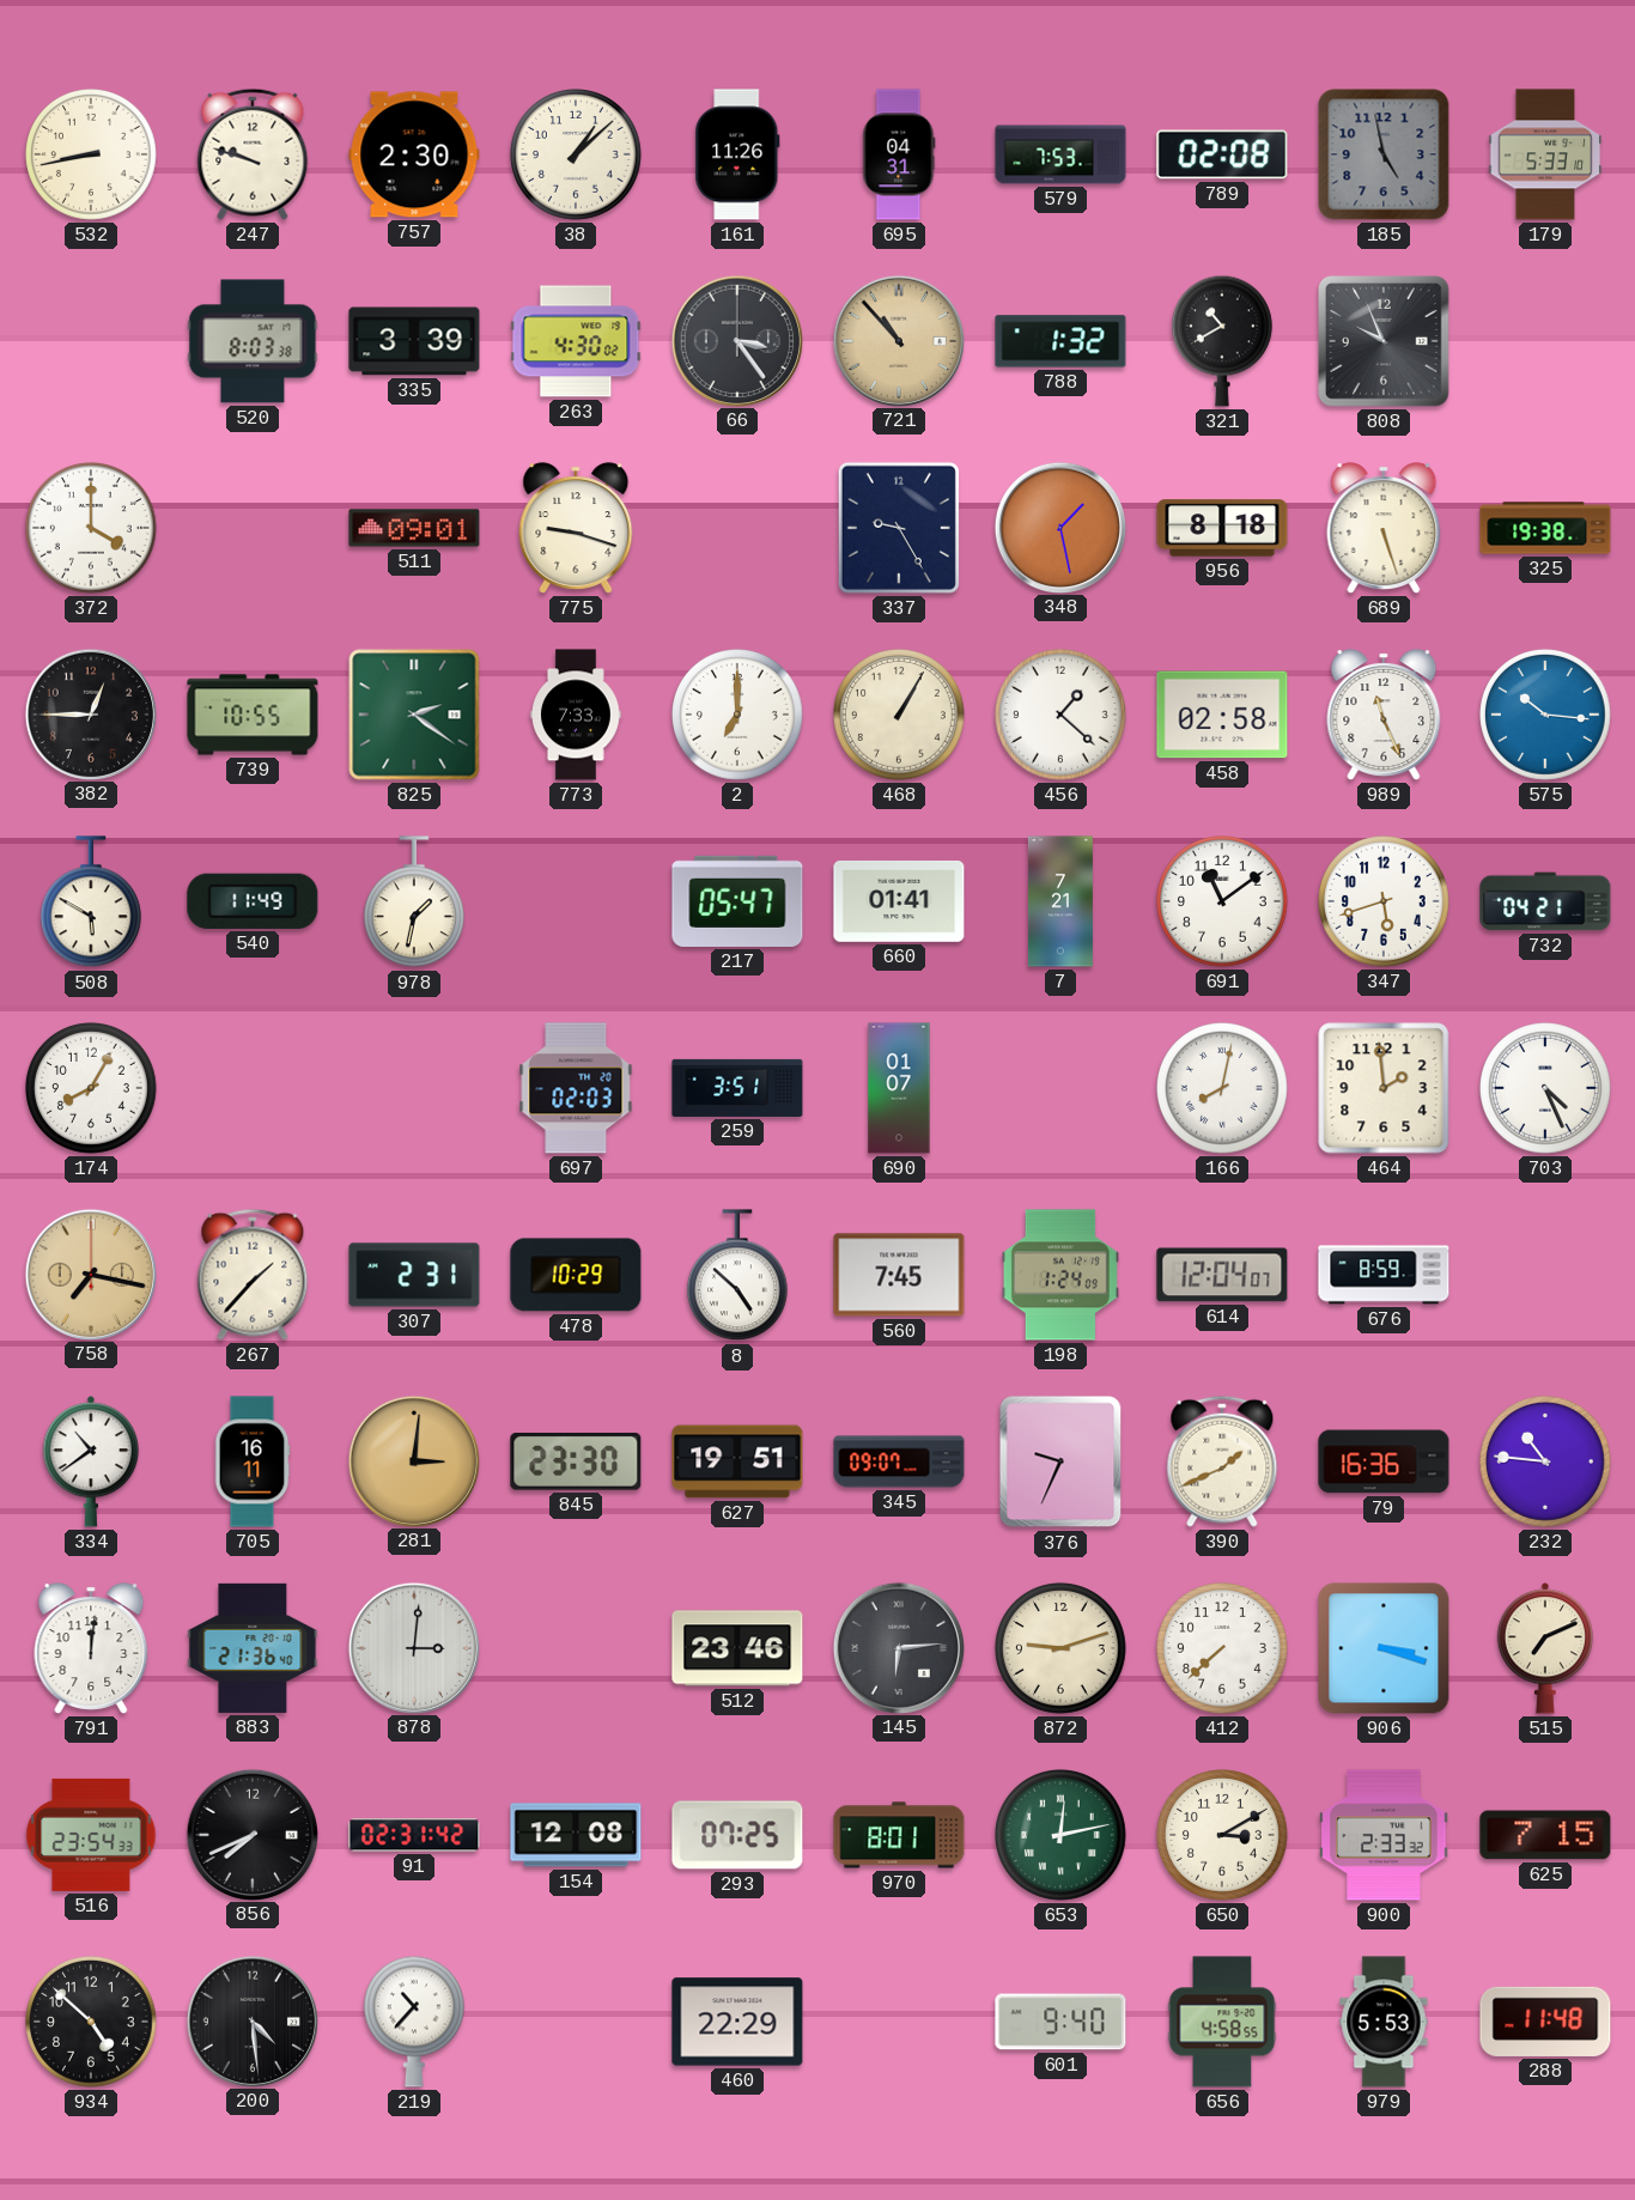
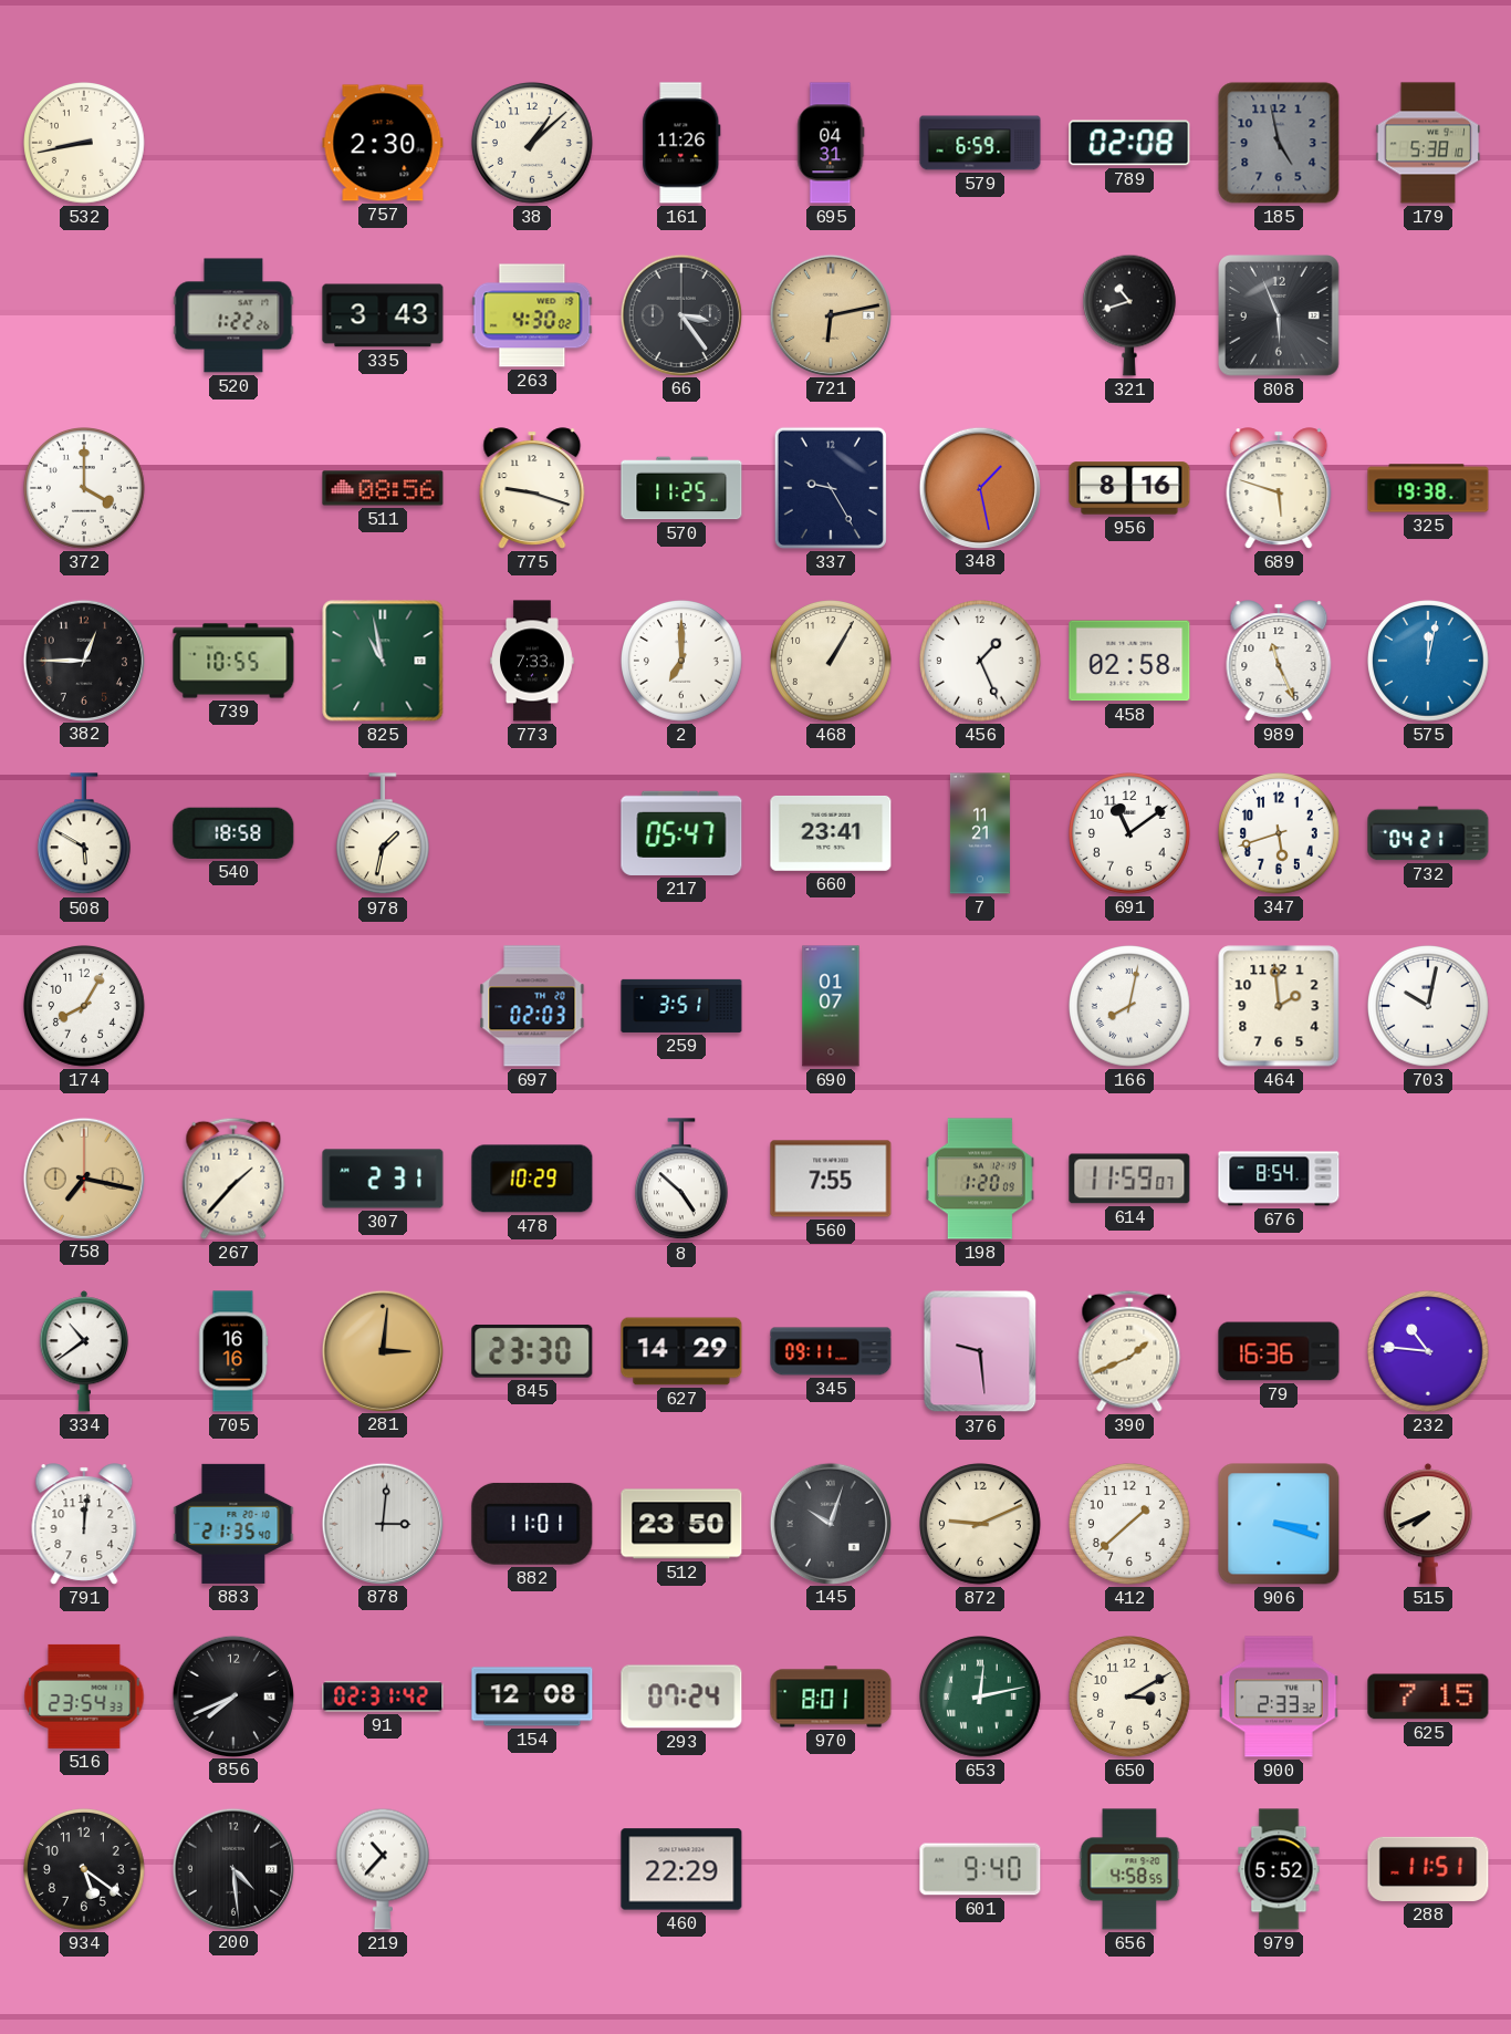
247: 9:48 -> none
579: 7:53 -> 6:59
179: 5:33 -> 5:38
520: 8:03 -> 1:22
335: 3:39 -> 3:43
721: 10:53 -> 6:13
788: 1:32 -> none
321: 10:40 -> 10:42
808: 9:56 -> 5:56
511: 09:01 -> 08:56
570: none -> 11:25
956: 8:18 -> 8:16
689: 5:27 -> 5:48
825: 2:21 -> 10:58
456: 1:22 -> 1:26
575: 10:16 -> 12:02
540: 11:49 -> 18:58
660: 01:41 -> 23:41
7: 7:21 -> 11:21
703: 4:26 -> 10:02
560: 7:45 -> 7:55
198: 1:24 -> 1:20
614: 12:04 -> 11:59
676: 8:59 -> 8:54
705: 16:11 -> 16:16
627: 19:51 -> 14:29
345: 09:07 -> 09:11
376: 9:34 -> 9:29
883: 21:36 -> 21:35
882: none -> 11:01
512: 23:46 -> 23:50
145: 6:14 -> 10:03
872: 9:12 -> 9:11
412: 7:38 -> 1:38
515: 7:11 -> 7:41
293: 07:25 -> 07:24
934: 4:52 -> 5:21
979: 5:53 -> 5:52
288: 11:48 -> 11:51
